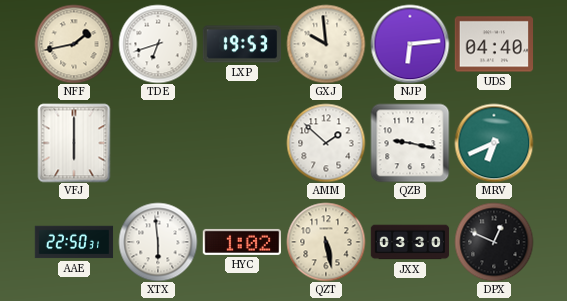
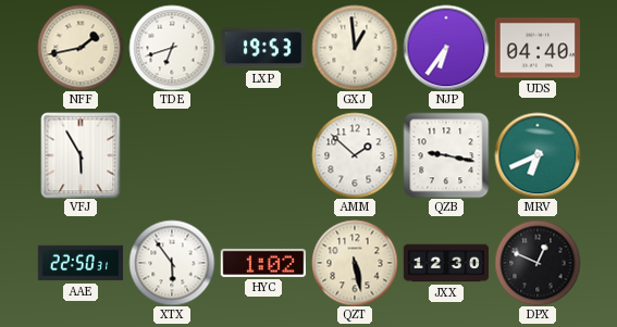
GXJ: 9:59 -> 12:59
NJP: 6:14 -> 6:36
VFJ: 6:00 -> 5:55
XTX: 5:59 -> 5:54
JXX: 03:30 -> 12:30
